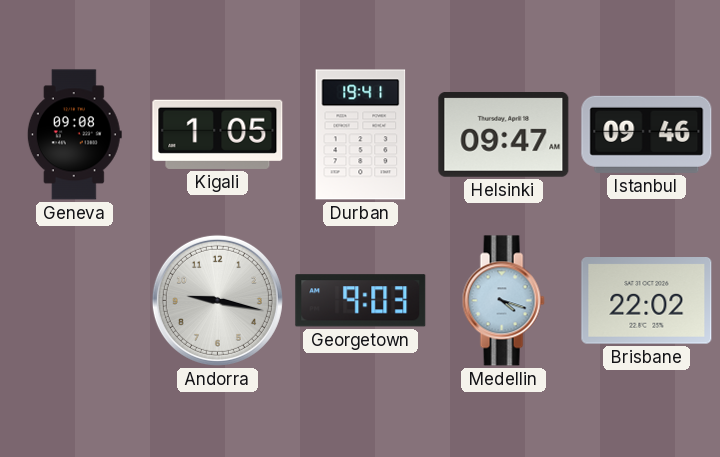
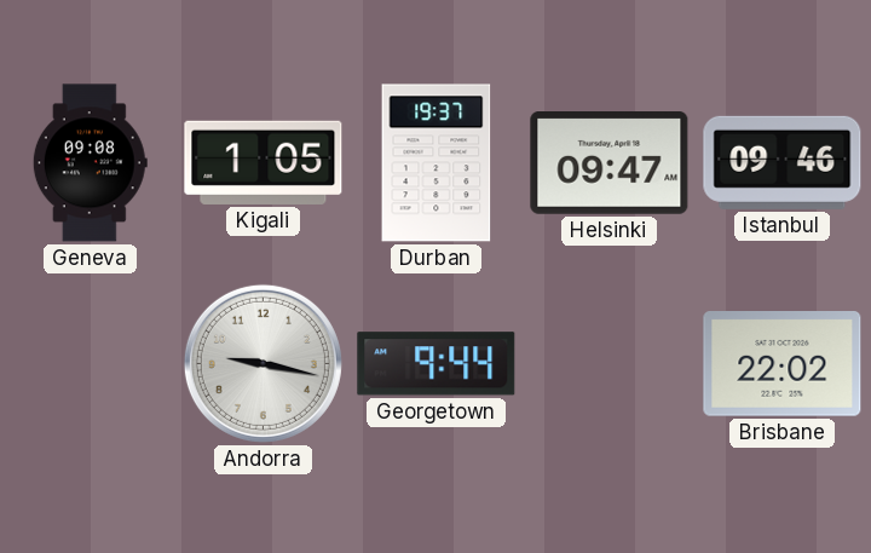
Durban: 19:41 -> 19:37
Georgetown: 9:03 -> 9:44
Medellin: 4:18 -> none
